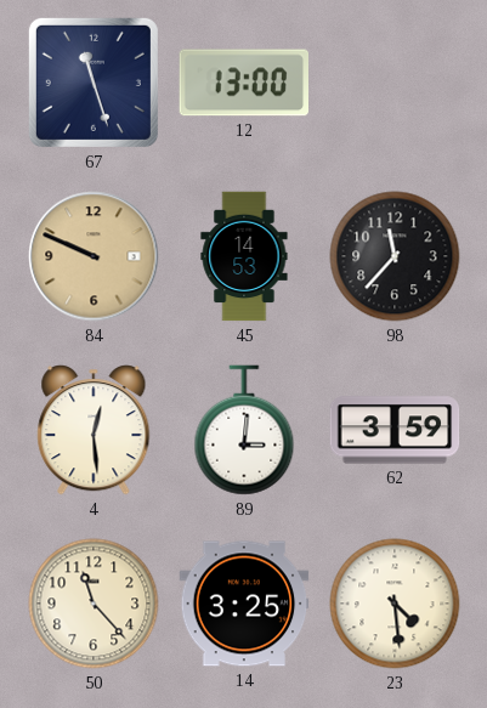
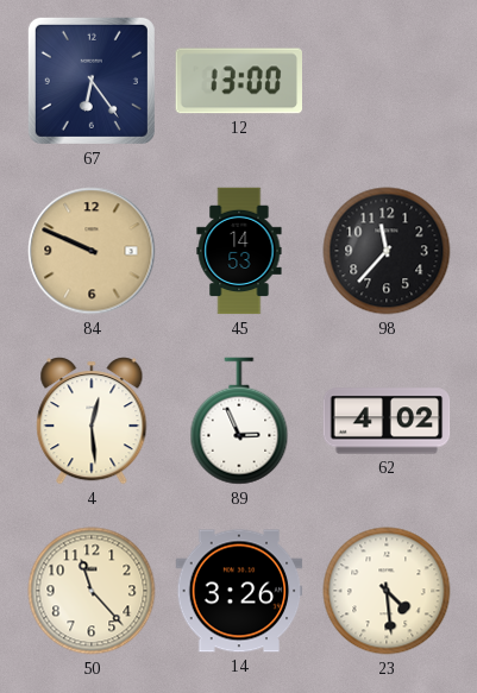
67: 11:27 -> 6:24
89: 3:01 -> 2:56
62: 3:59 -> 4:02
14: 3:25 -> 3:26
